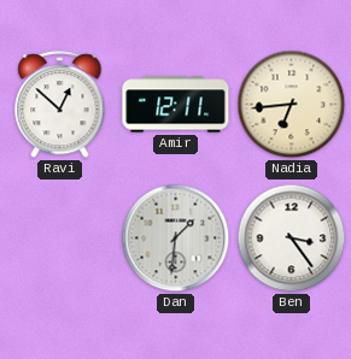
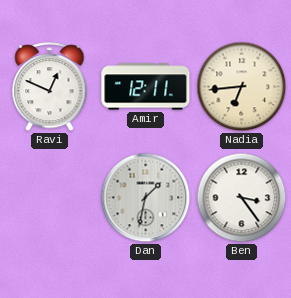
Ravi: 12:52 -> 12:49
Dan: 1:31 -> 1:32
